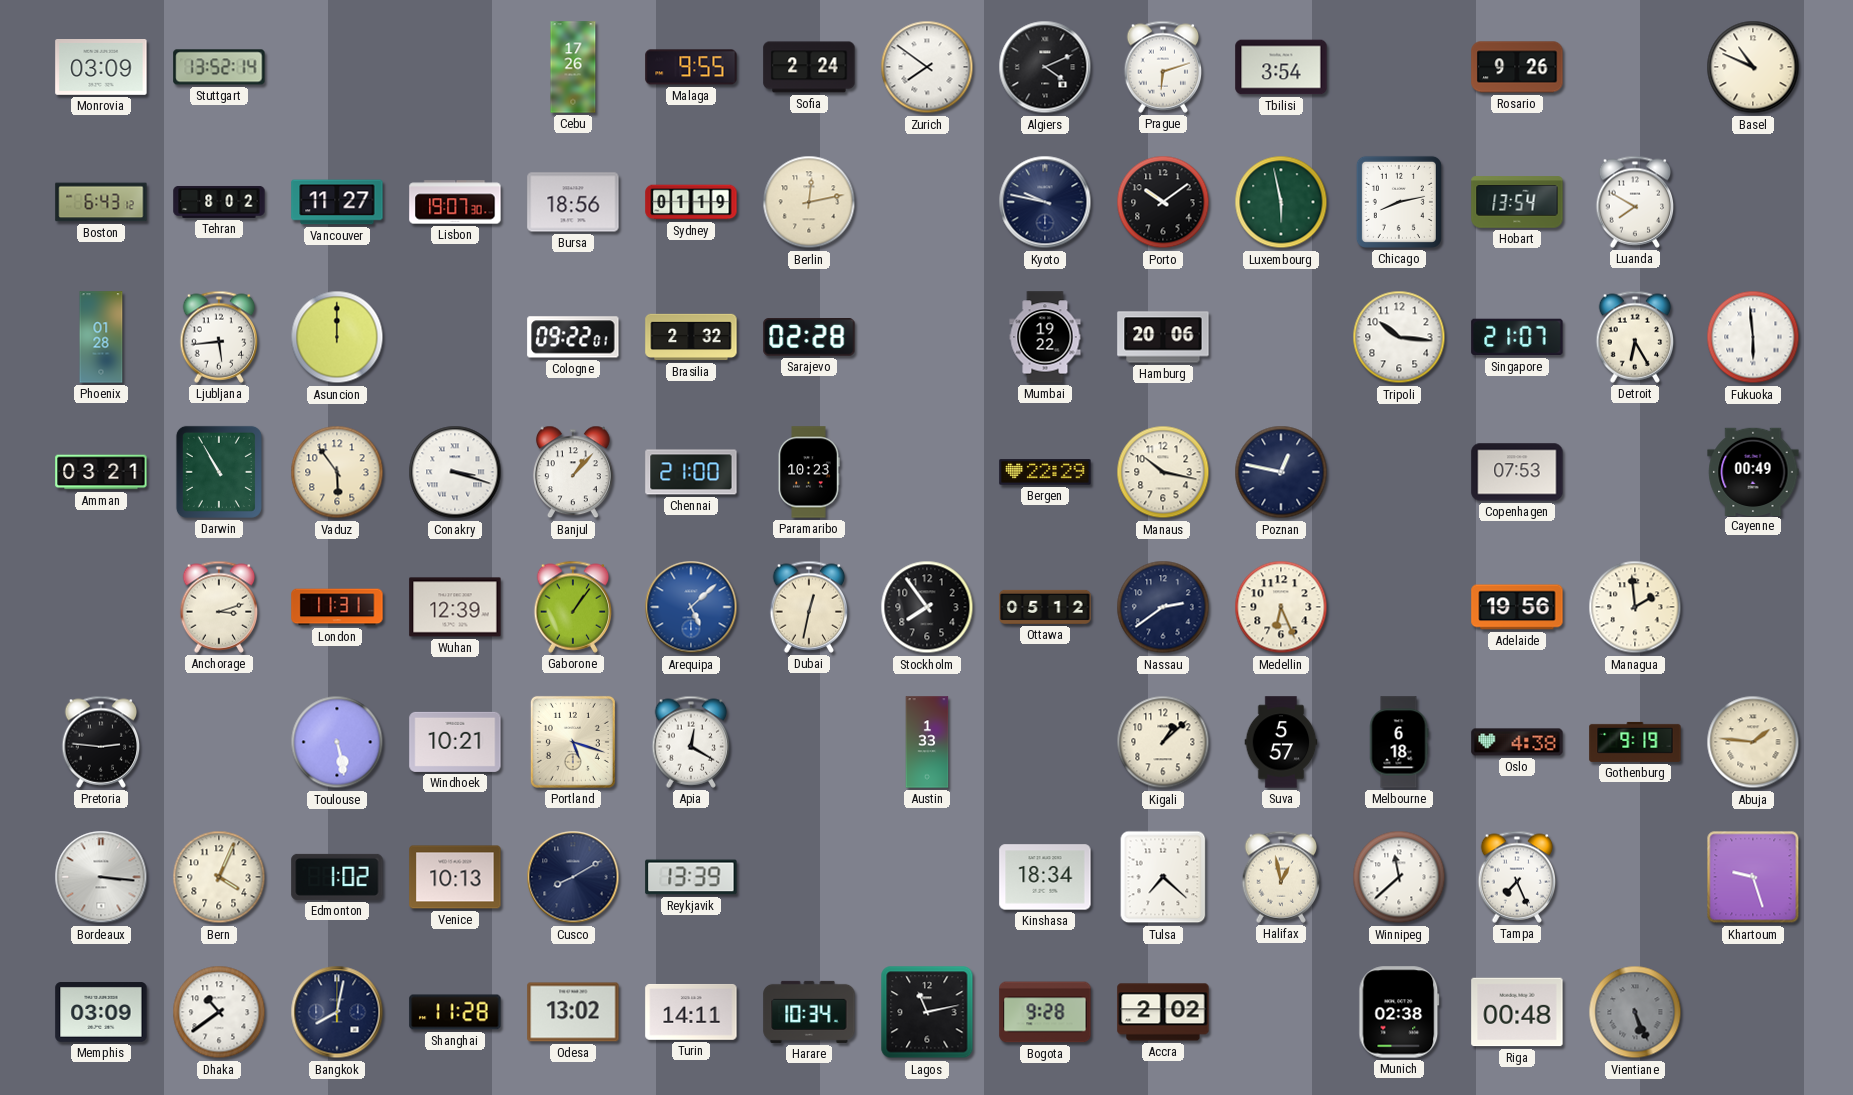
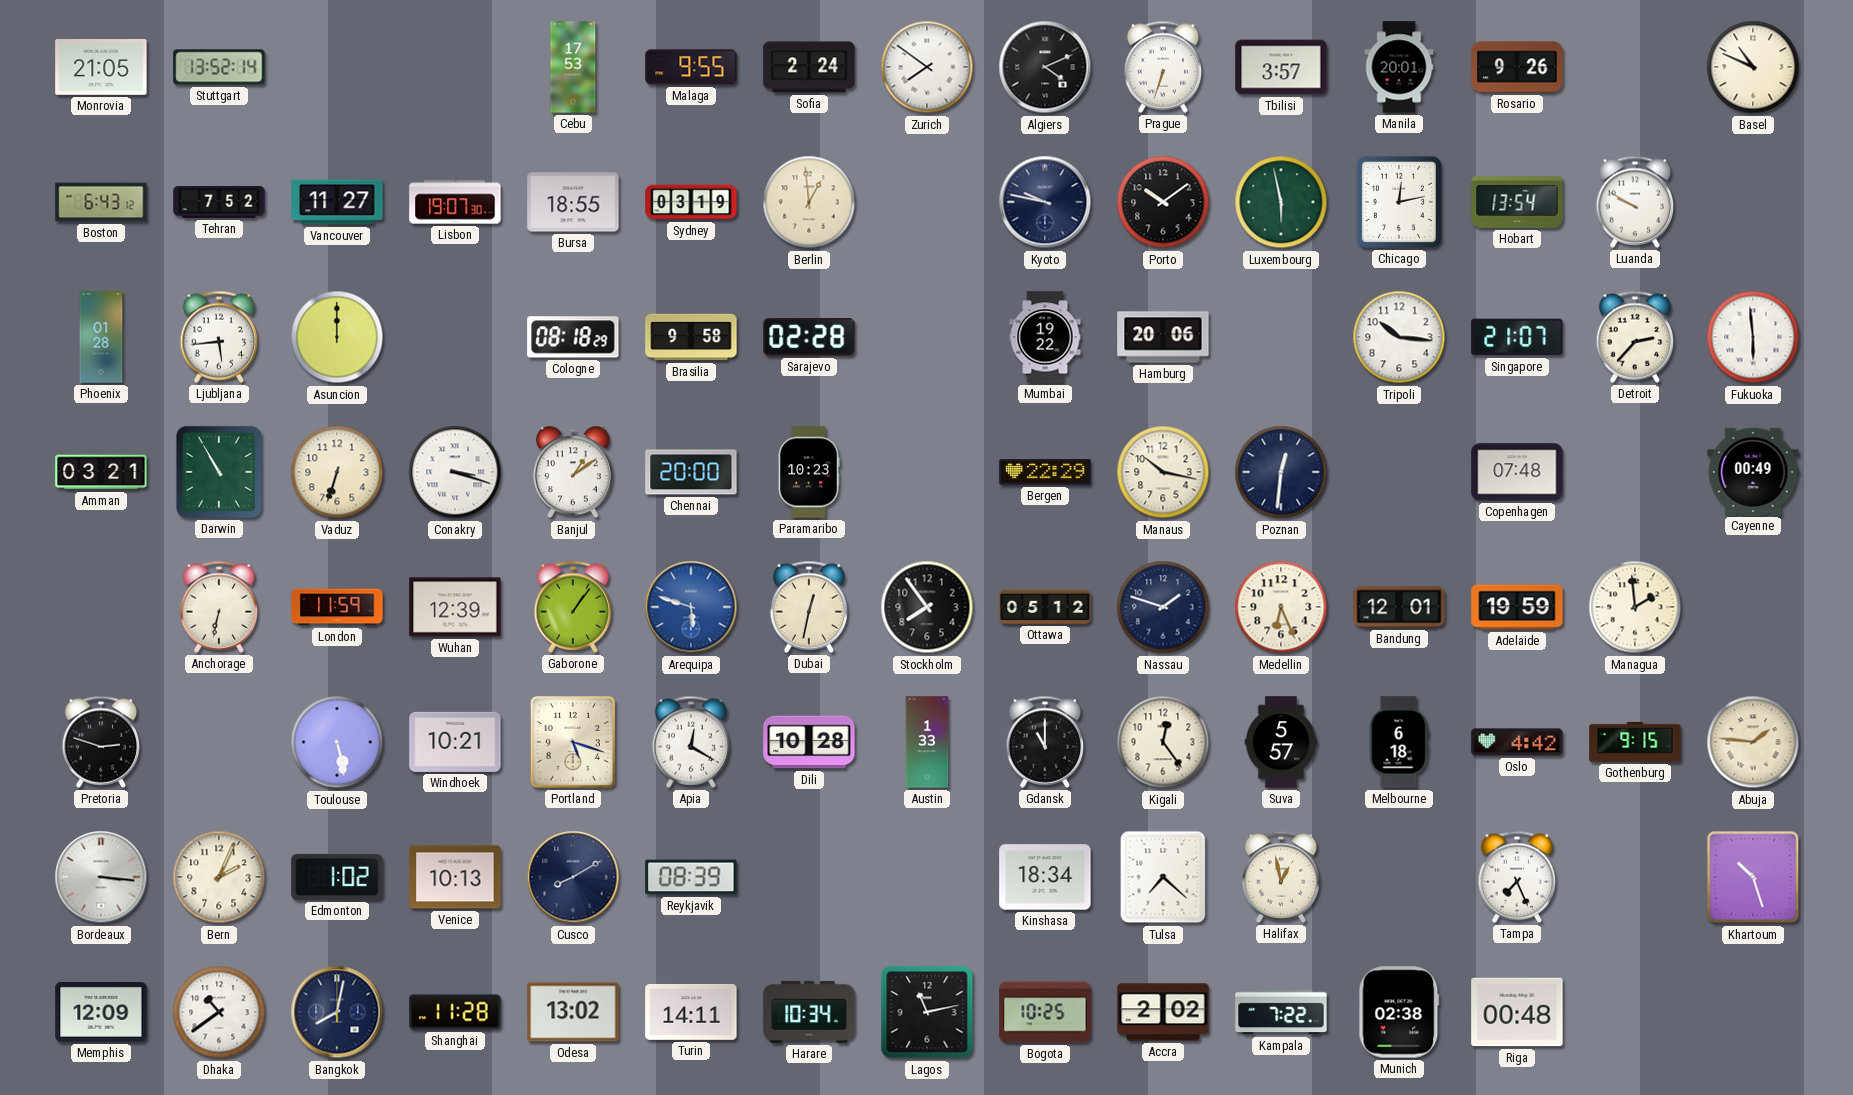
Monrovia: 03:09 -> 21:05
Cebu: 17:26 -> 17:53
Prague: 6:12 -> 6:33
Tbilisi: 3:54 -> 3:57
Manila: none -> 20:01
Tehran: 8:02 -> 7:52
Bursa: 18:56 -> 18:55
Sydney: 01:19 -> 03:19
Berlin: 12:13 -> 12:59
Chicago: 8:13 -> 12:13
Luanda: 7:50 -> 9:50
Cologne: 09:22 -> 08:18
Brasilia: 2:32 -> 9:58
Detroit: 6:25 -> 2:37
Vaduz: 5:54 -> 6:33
Banjul: 1:07 -> 1:09
Chennai: 21:00 -> 20:00
Poznan: 12:47 -> 12:31
Copenhagen: 07:53 -> 07:48
Anchorage: 3:12 -> 6:32
London: 11:31 -> 11:59
Arequipa: 5:08 -> 5:48
Nassau: 2:39 -> 1:48
Bandung: none -> 12:01
Adelaide: 19:56 -> 19:59
Pretoria: 2:46 -> 2:48
Dili: none -> 10:28
Gdansk: none -> 11:00
Kigali: 1:08 -> 12:24
Oslo: 4:38 -> 4:42
Gothenburg: 9:19 -> 9:15
Bern: 4:04 -> 2:04
Reykjavik: 13:39 -> 08:39
Winnipeg: 11:38 -> none
Khartoum: 9:27 -> 10:27
Memphis: 03:09 -> 12:09
Bogota: 9:28 -> 10:25
Kampala: none -> 7:22
Vientiane: 5:26 -> none
